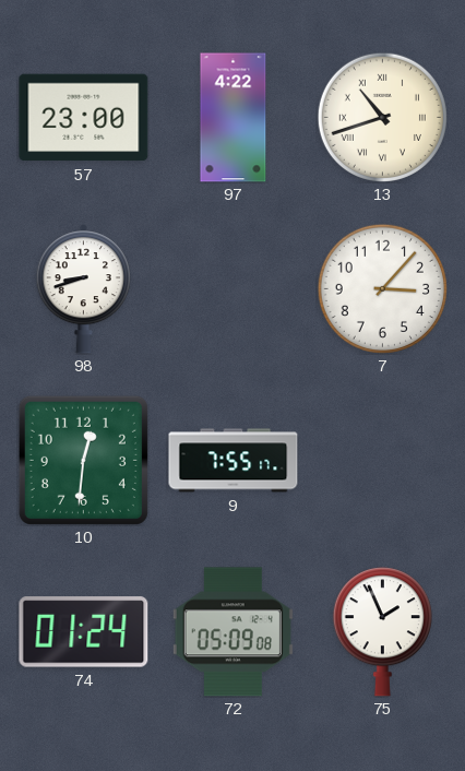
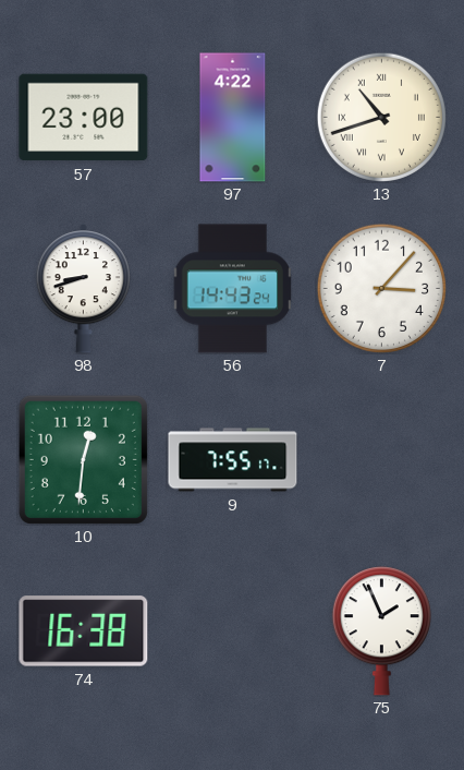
56: none -> 14:43
74: 01:24 -> 16:38
72: 05:09 -> none
